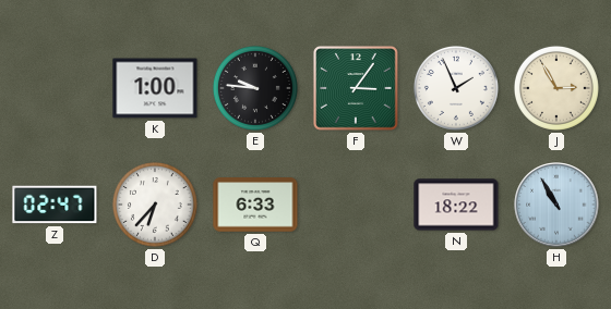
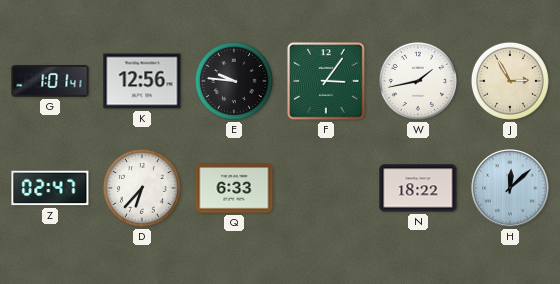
G: none -> 1:01
K: 1:00 -> 12:56
W: 1:56 -> 1:43
H: 10:55 -> 12:08
